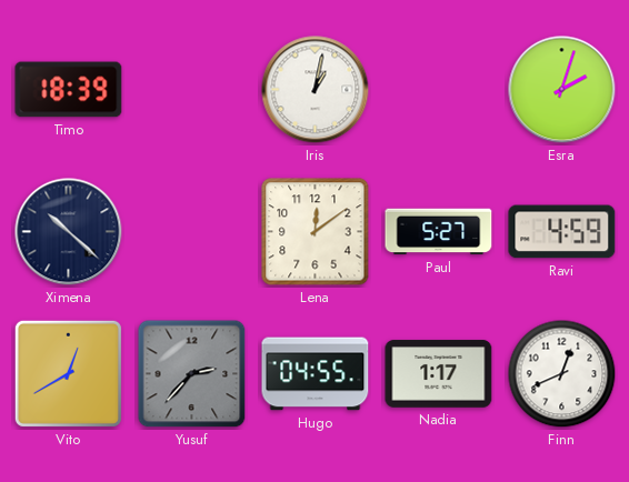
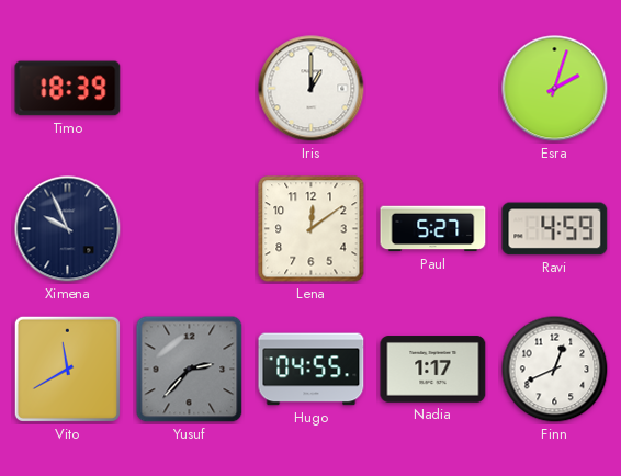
Iris: 1:02 -> 1:00
Ximena: 10:22 -> 9:56
Vito: 12:40 -> 11:40
